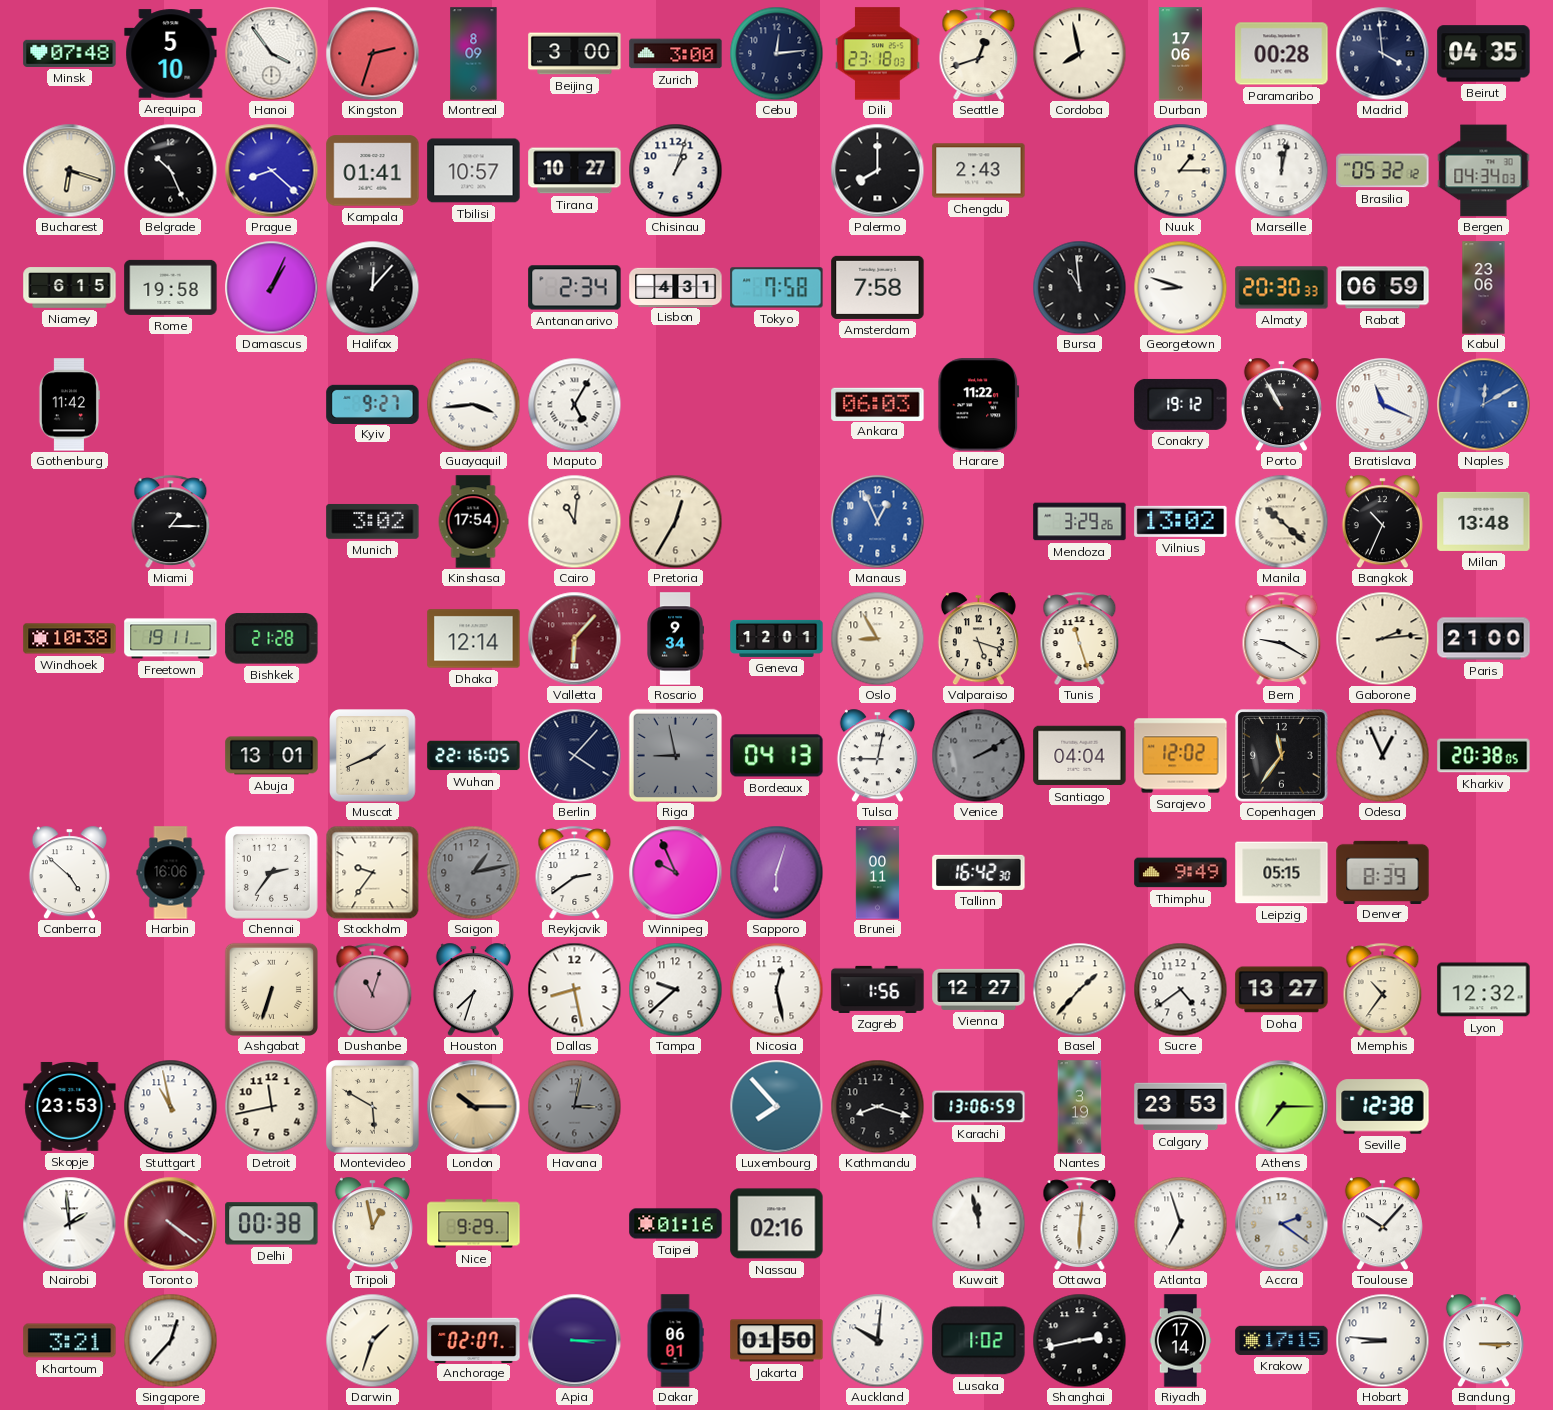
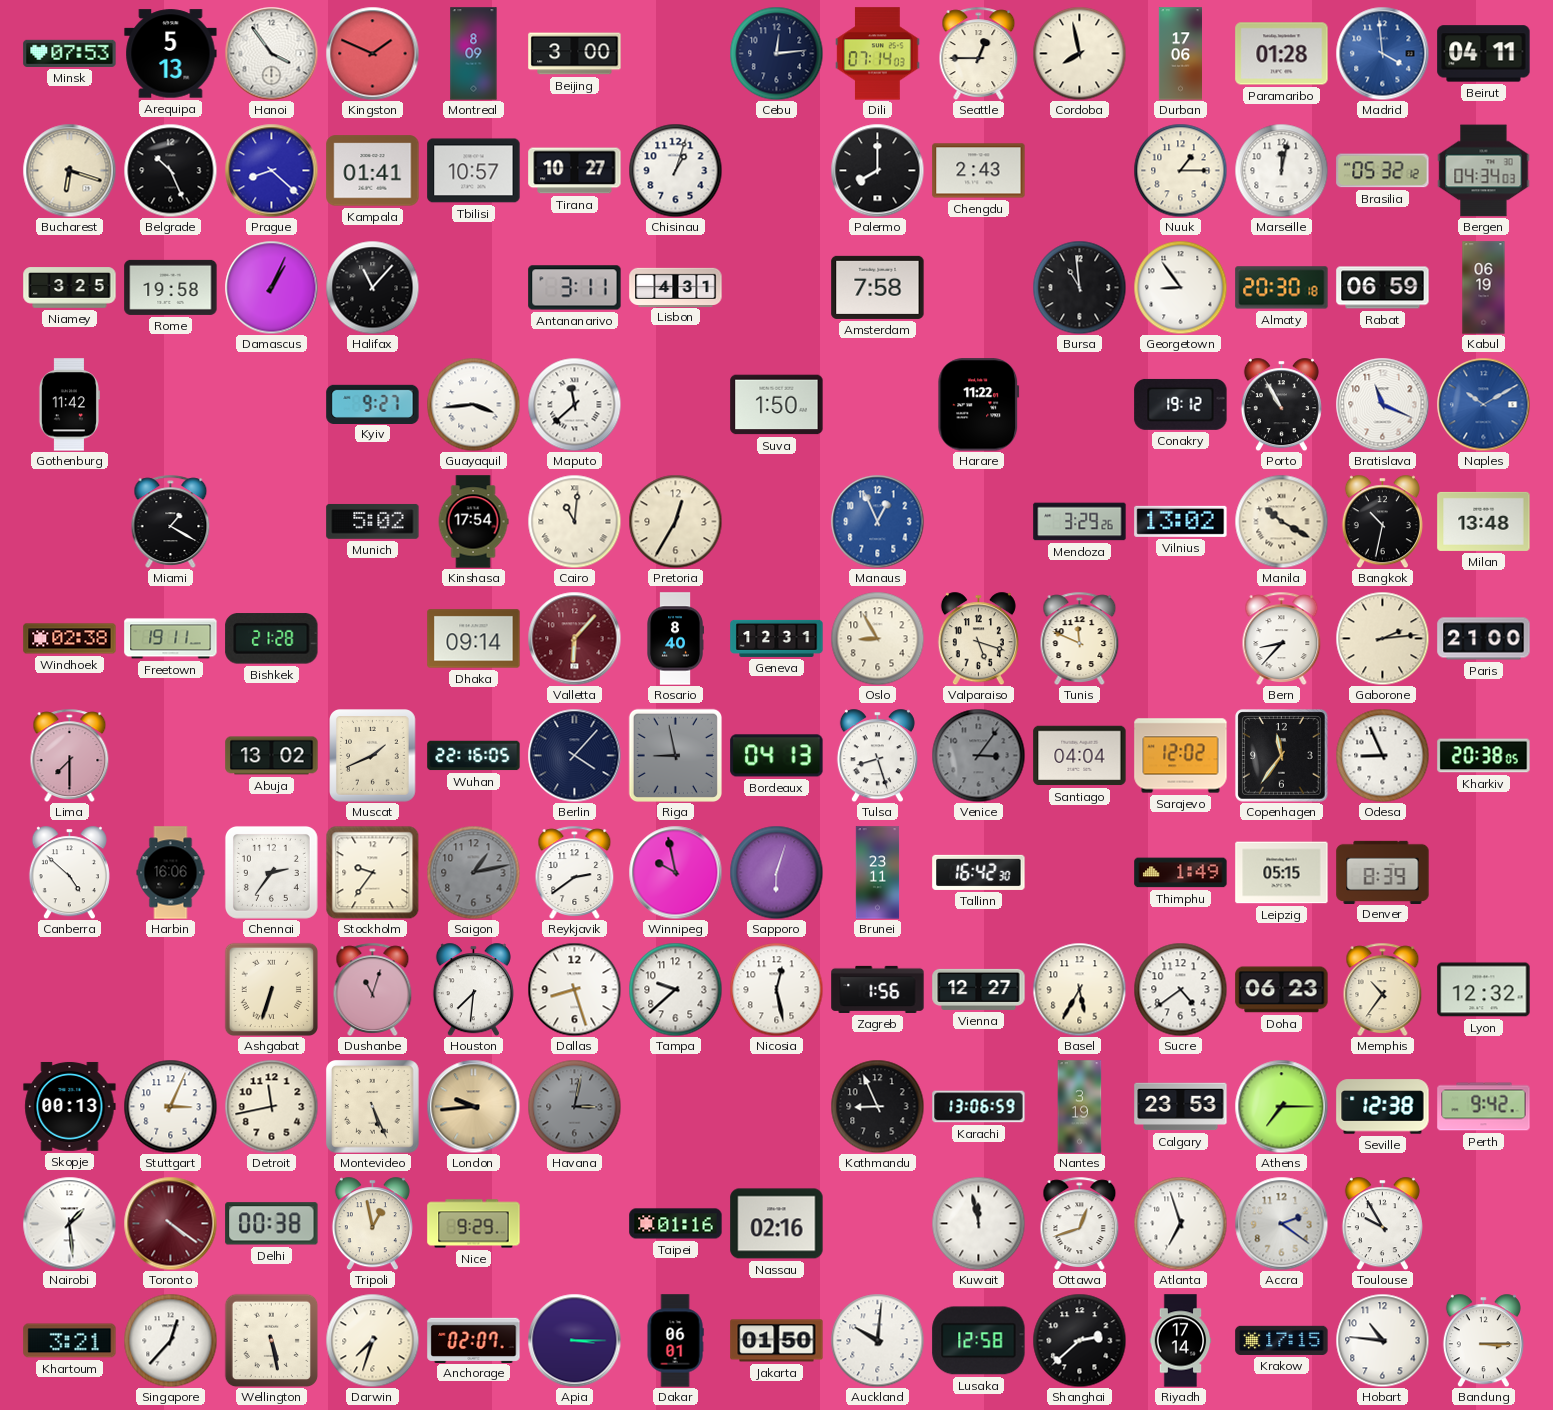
Minsk: 07:48 -> 07:53
Arequipa: 5:10 -> 5:13
Kingston: 2:33 -> 1:49
Zurich: 3:00 -> none
Dili: 23:18 -> 07:14
Seattle: 12:42 -> 12:45
Paramaribo: 00:28 -> 01:28
Madrid dial: navy -> blue
Beirut: 04:35 -> 04:11
Niamey: 6:15 -> 3:25
Halifax: 12:07 -> 11:07
Antananarivo: 2:34 -> 3:11
Tokyo: 7:58 -> none
Georgetown: 8:48 -> 8:54
Almaty: 20:30:33 -> 20:30:18
Kabul: 23:06 -> 06:19
Maputo: 5:05 -> 11:38
Suva: none -> 1:50
Ankara: 06:03 -> none
Naples: 12:10 -> 10:10
Miami: 1:15 -> 1:20
Munich: 3:02 -> 5:02
Manila: 10:22 -> 10:20
Bangkok: 10:34 -> 10:32
Windhoek: 10:38 -> 02:38
Dhaka: 12:14 -> 09:14
Rosario: 9:34 -> 8:40
Geneva: 12:01 -> 12:31
Tunis: 11:27 -> 11:49
Bern: 9:20 -> 8:37
Lima: none -> 7:30
Abuja: 13:01 -> 13:02
Tulsa: 9:02 -> 8:27
Venice: 2:10 -> 3:06
Odesa: 12:56 -> 8:56
Winnipeg: 9:56 -> 9:58
Brunei: 00:11 -> 23:11
Thimphu: 9:49 -> 1:49
Houston: 7:33 -> 7:31
Dallas: 8:28 -> 8:27
Basel: 1:37 -> 5:35
Doha: 13:27 -> 06:23
Skopje: 23:53 -> 00:13
Stuttgart: 10:58 -> 3:04
Montevideo: 5:50 -> 5:26
London: 10:15 -> 9:44
Luxembourg: 7:53 -> none
Kathmandu: 8:18 -> 8:56
Perth: none -> 9:42
Nairobi: 1:59 -> 1:29
Ottawa: 6:01 -> 12:42
Toulouse: 10:07 -> 9:55
Wellington: none -> 5:28
Darwin: 1:33 -> 7:33
Lusaka: 1:02 -> 12:58
Shanghai: 2:43 -> 2:38
Hobart: 8:46 -> 10:46
